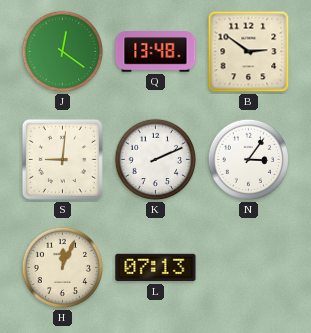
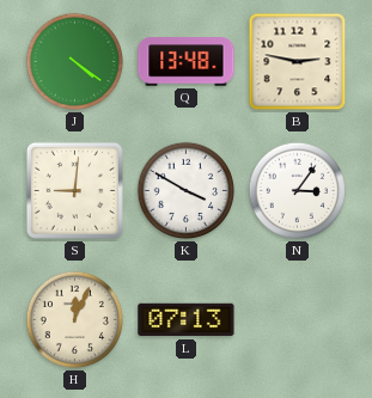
J: 12:21 -> 4:21
B: 2:51 -> 2:47
K: 2:11 -> 3:50
